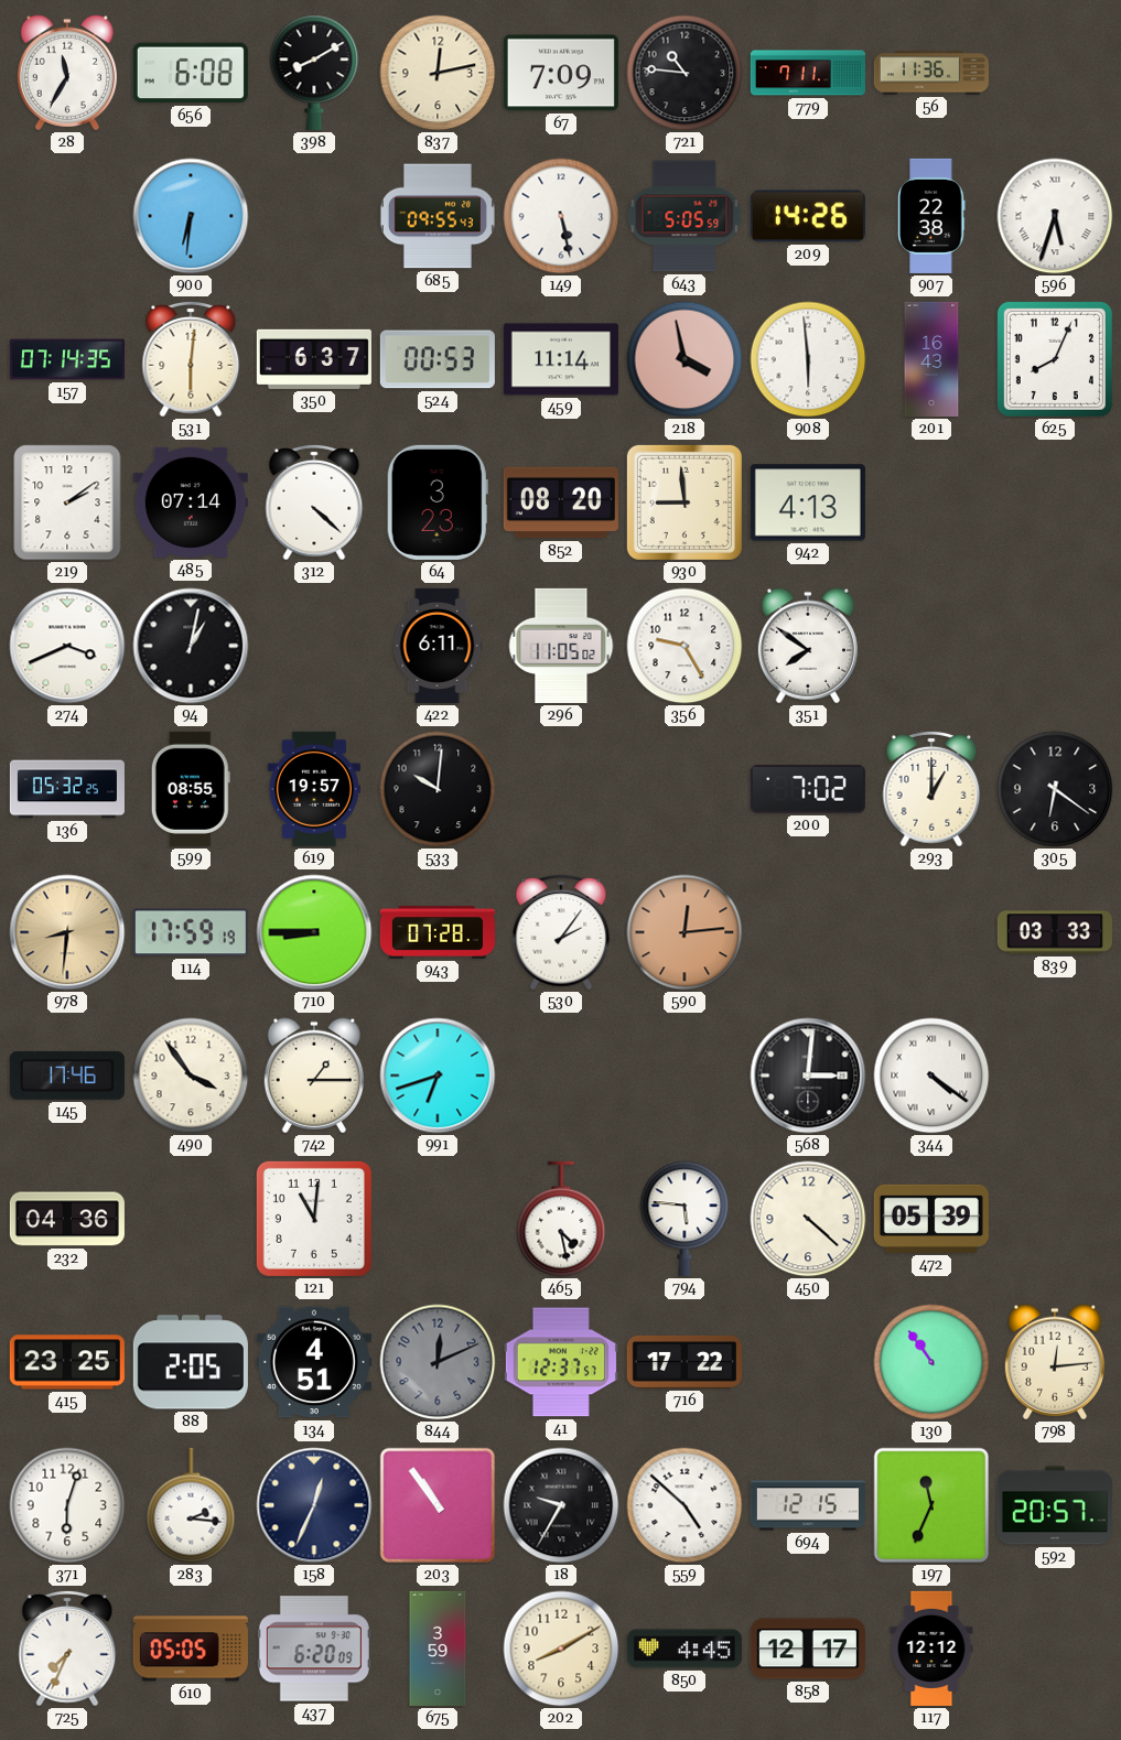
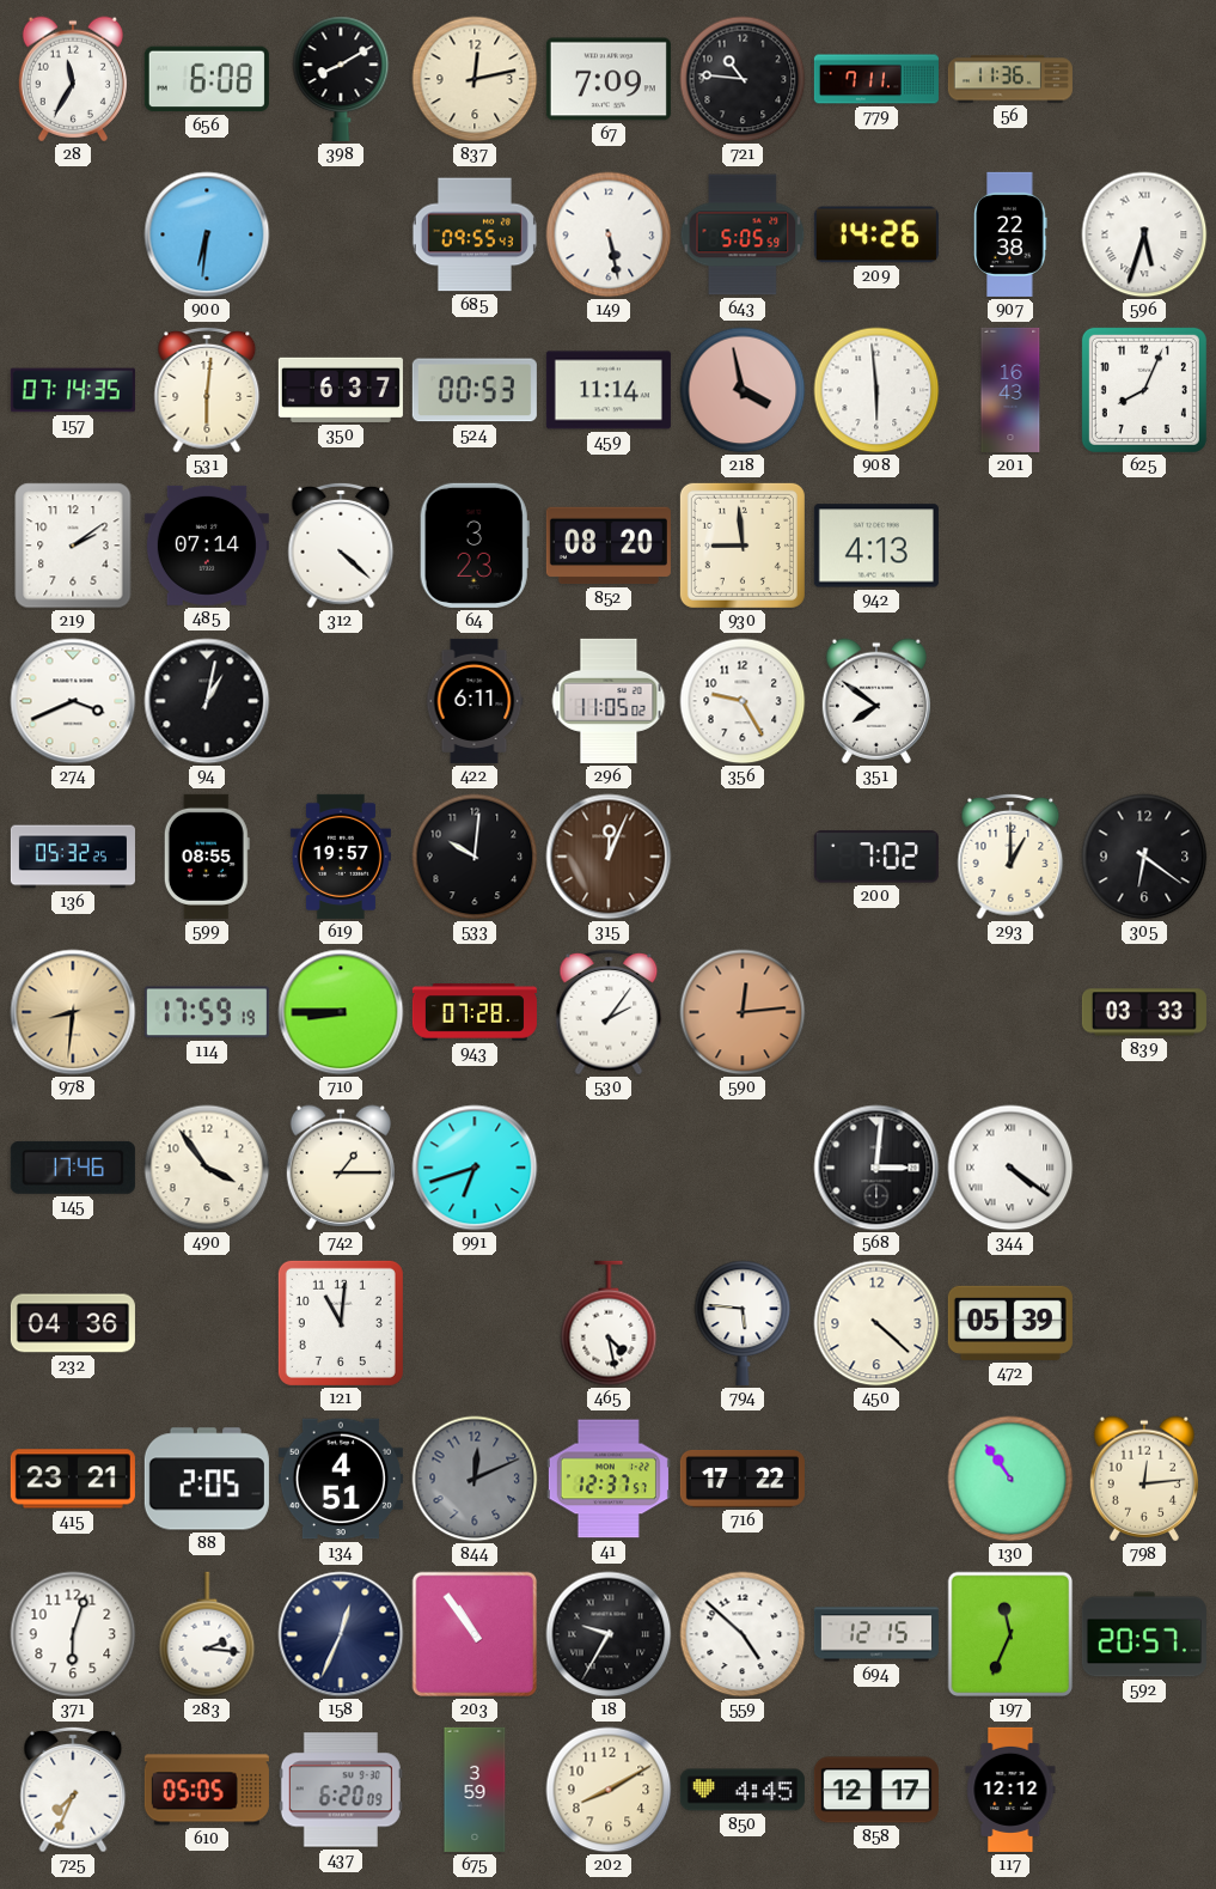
315: none -> 12:04
415: 23:25 -> 23:21
